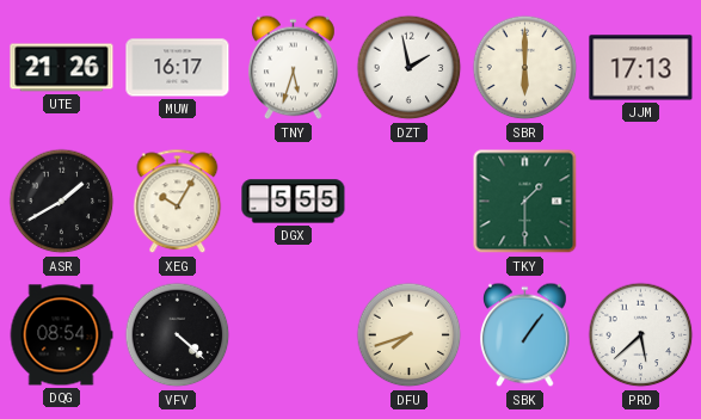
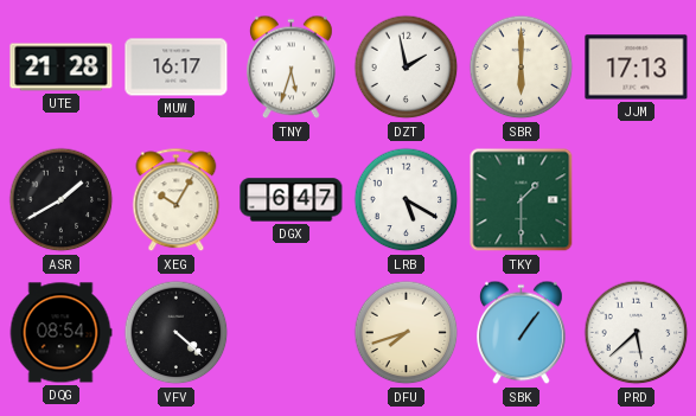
UTE: 21:26 -> 21:28
DGX: 5:55 -> 6:47
LRB: none -> 5:20
